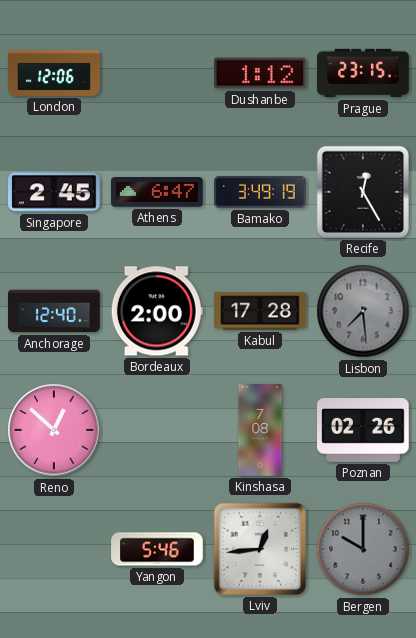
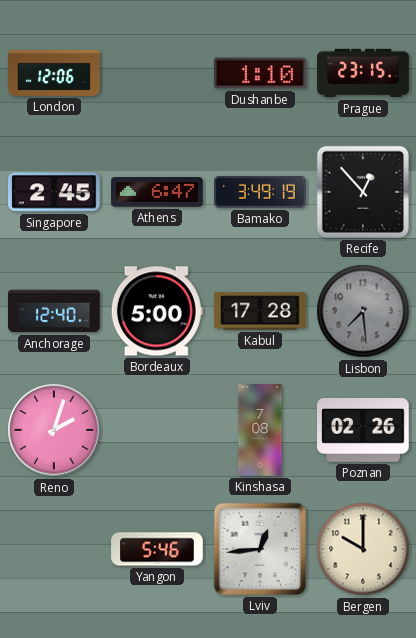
Dushanbe: 1:12 -> 1:10
Recife: 12:25 -> 12:53
Bordeaux: 2:00 -> 5:00
Reno: 12:52 -> 2:03
Bergen dial: grey -> cream
